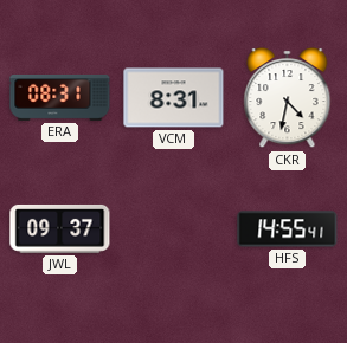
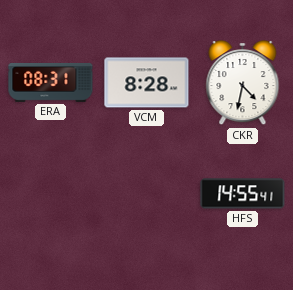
VCM: 8:31 -> 8:28
JWL: 09:37 -> none
